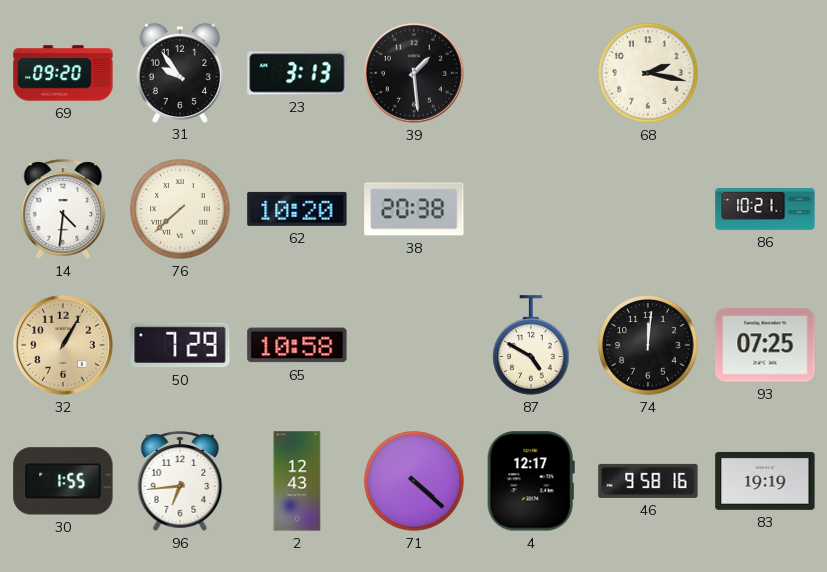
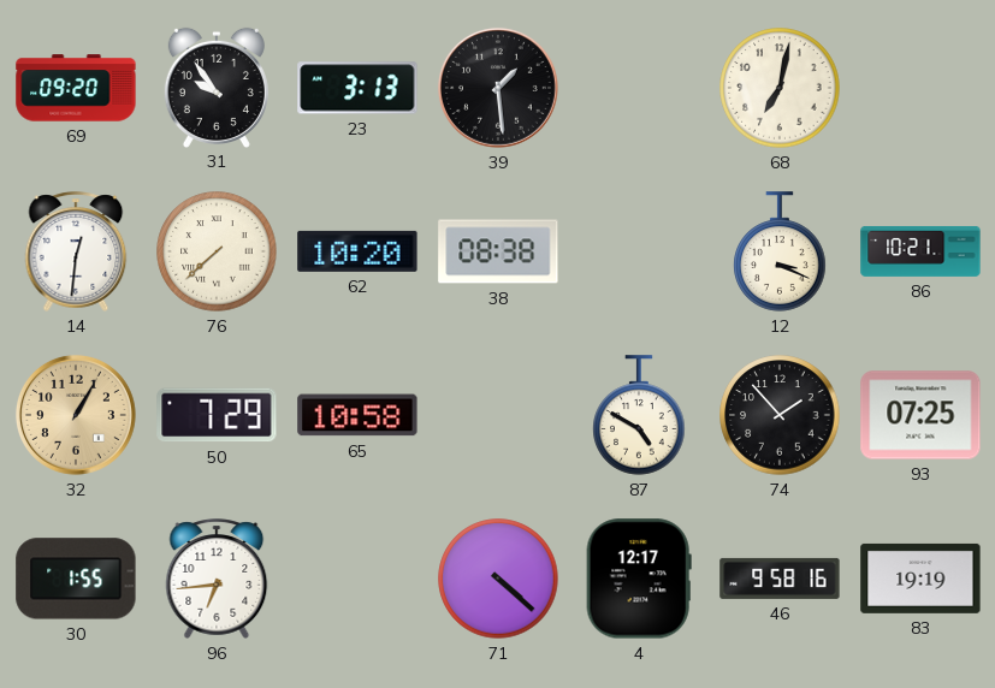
68: 2:17 -> 7:02
14: 4:31 -> 12:31
38: 20:38 -> 08:38
12: none -> 3:19
74: 12:01 -> 1:53
2: 12:43 -> none
